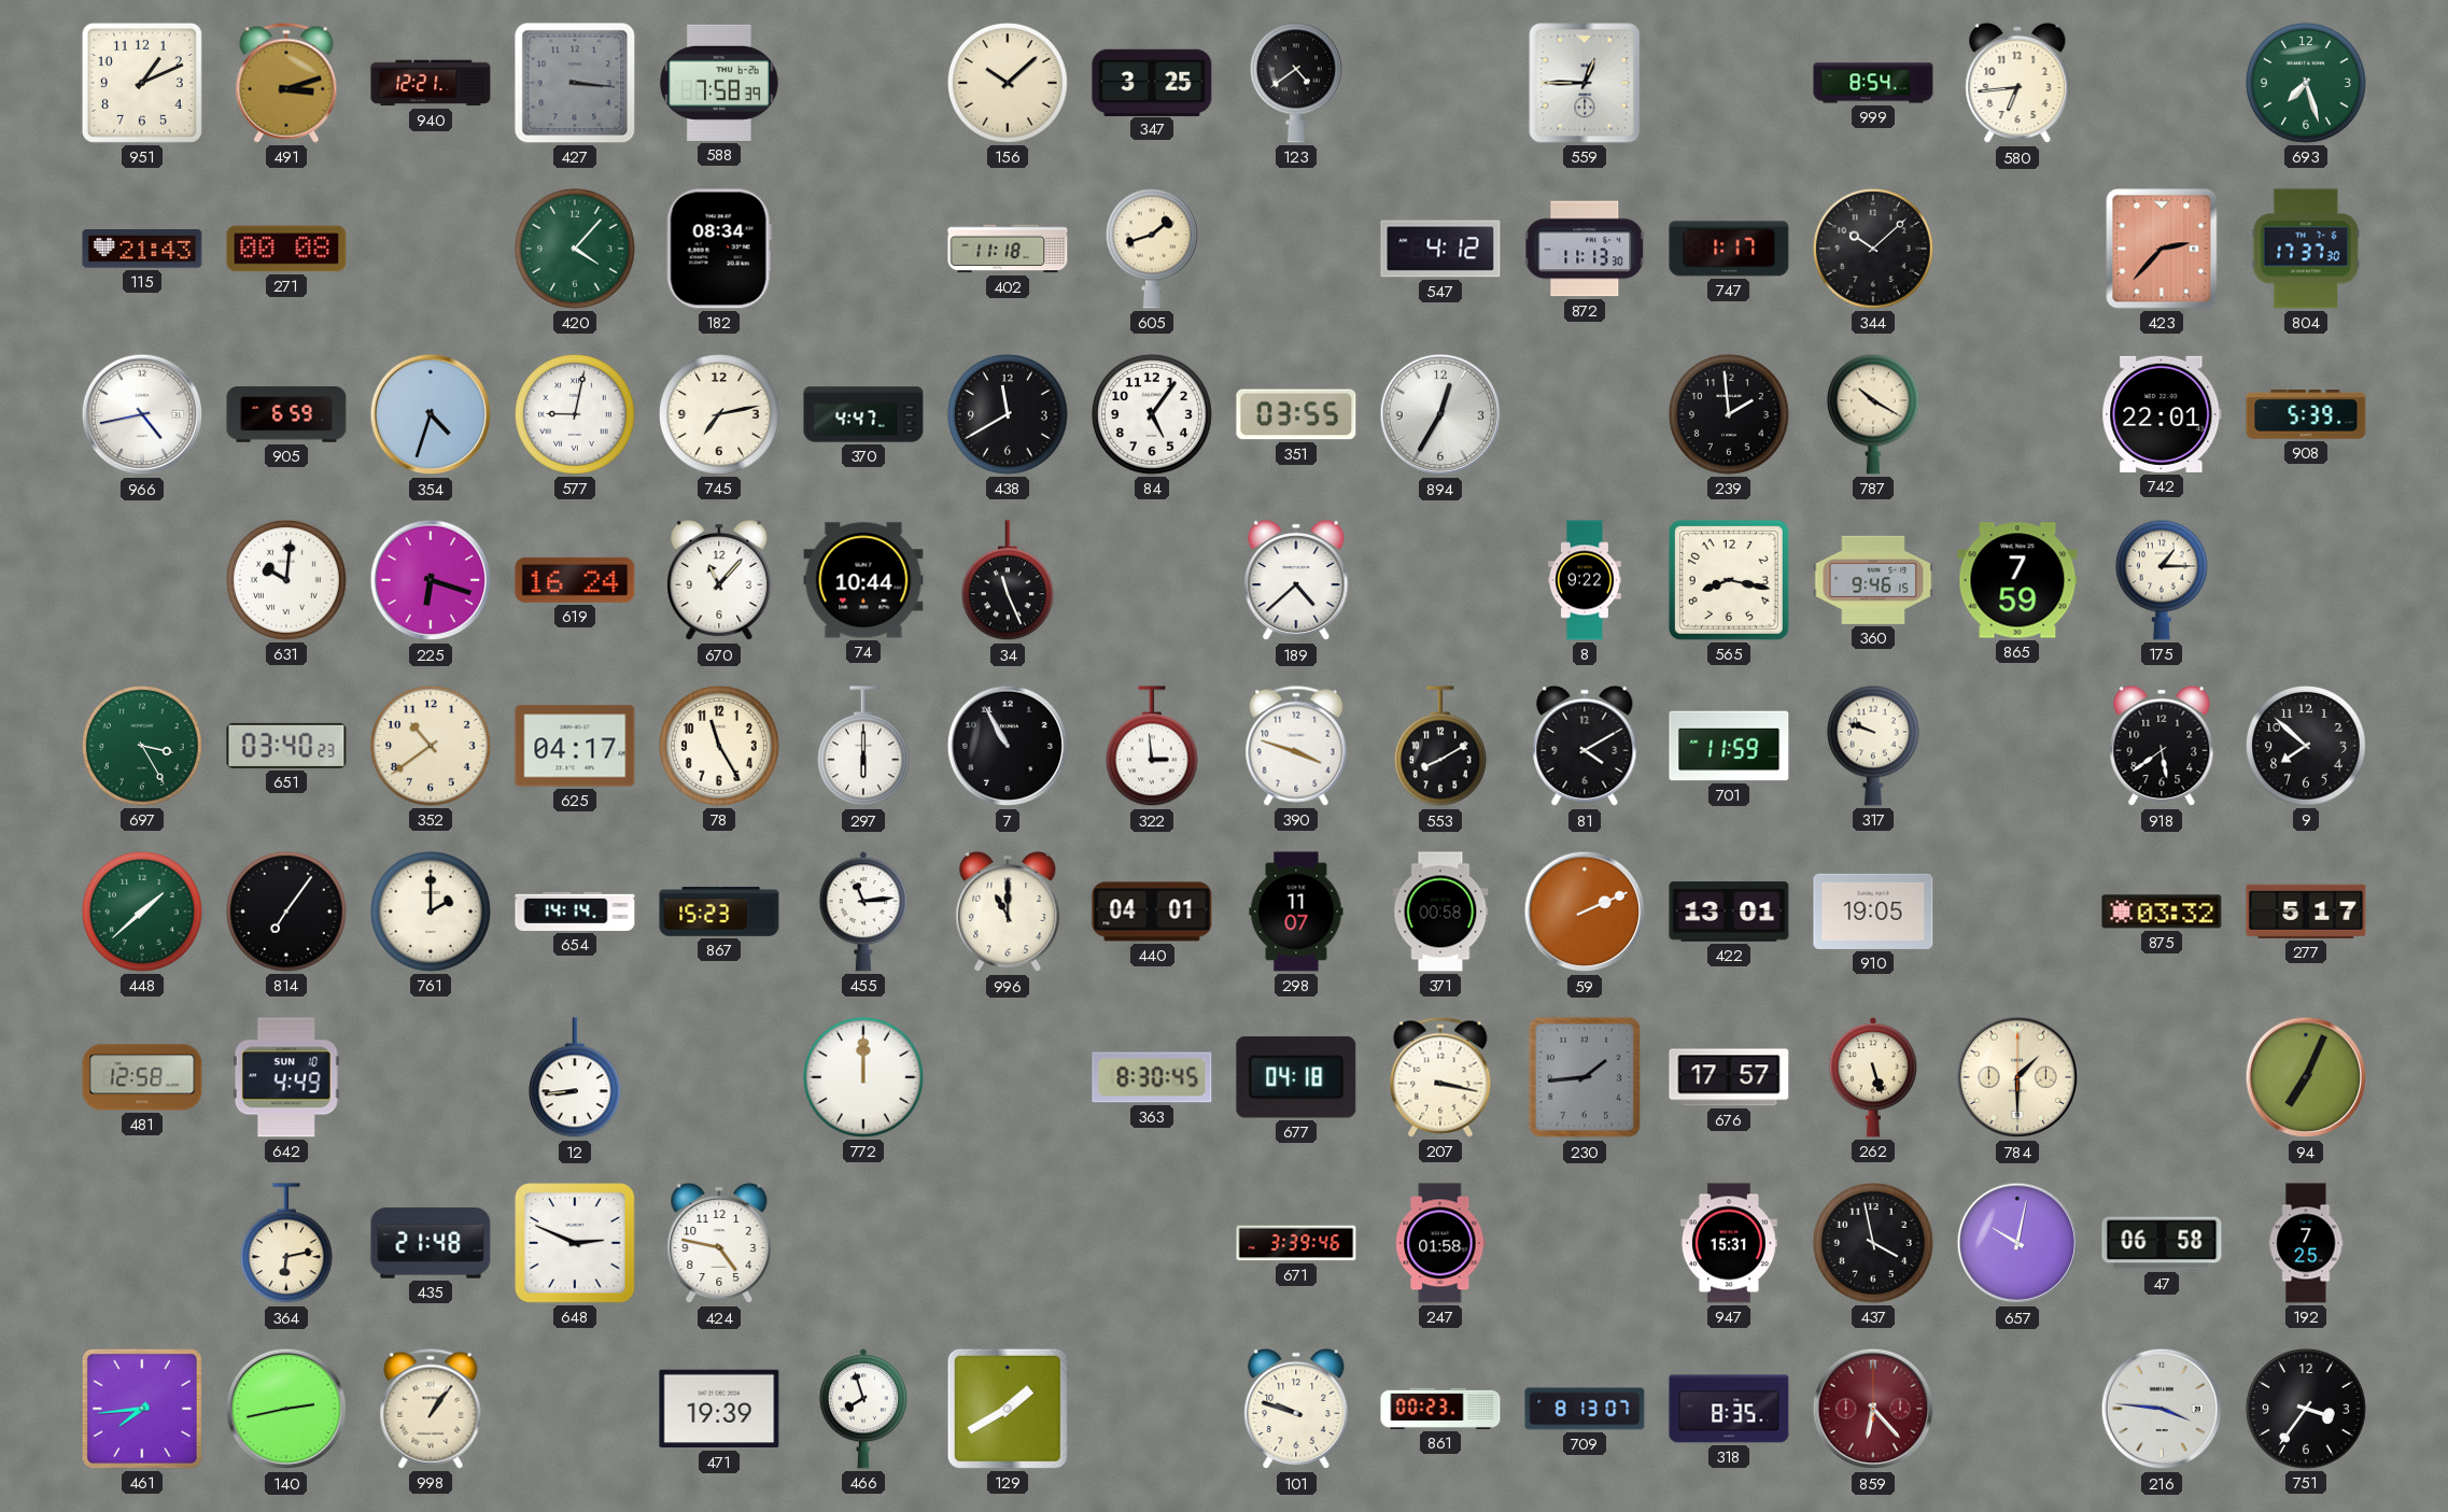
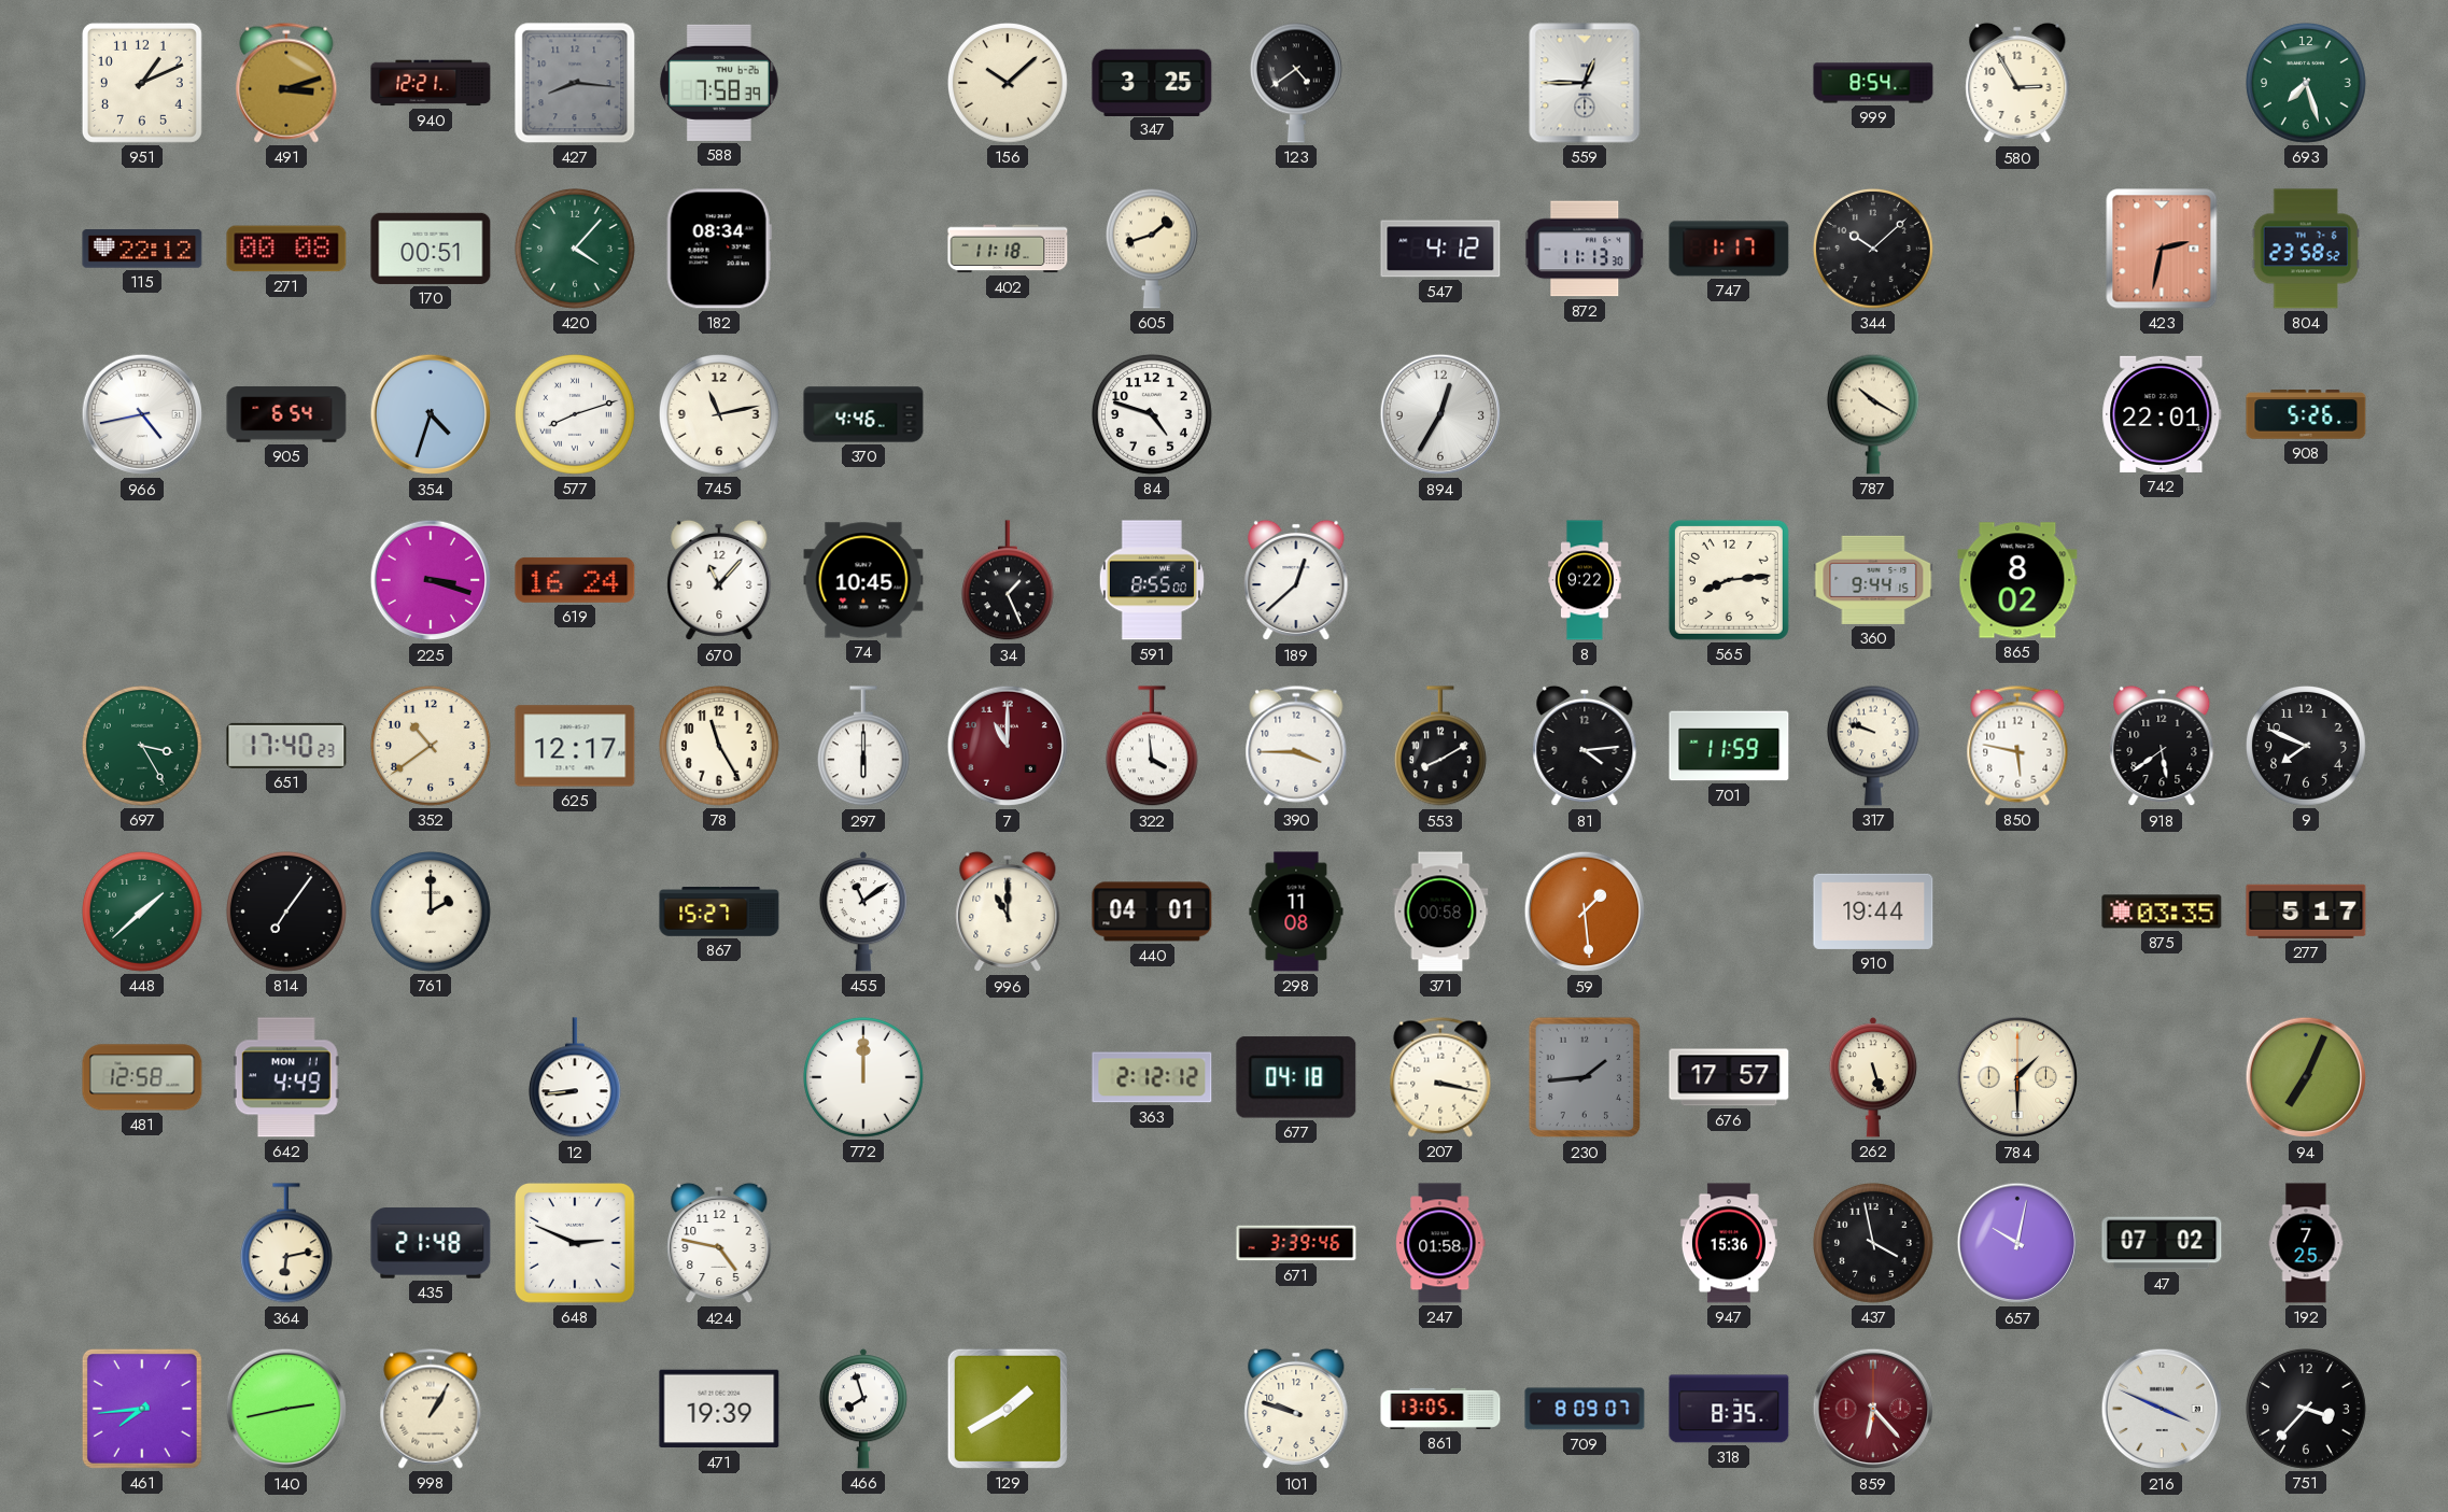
427: 3:16 -> 8:16
580: 6:44 -> 2:55
115: 21:43 -> 22:12
170: none -> 00:51
423: 2:37 -> 2:32
804: 17:37 -> 23:58
905: 6:59 -> 6:54
577: 9:02 -> 8:12
745: 7:13 -> 11:13
370: 4:47 -> 4:46
438: 11:40 -> none
84: 5:06 -> 4:48
351: 03:55 -> none
239: 1:59 -> none
908: 5:39 -> 5:26
631: 10:01 -> none
225: 6:18 -> 3:18
74: 10:44 -> 10:45
34: 11:26 -> 1:26
591: none -> 8:55
189: 4:38 -> 12:38
565: 8:17 -> 8:14
360: 9:46 -> 9:44
865: 7:59 -> 8:02
175: 1:15 -> none
651: 03:40 -> 17:40
625: 04:17 -> 12:17
7: 10:55 -> 11:00
7 dial: black -> burgundy
322: 2:59 -> 3:59
390: 3:48 -> 3:45
81: 4:10 -> 4:14
850: none -> 5:47
9: 7:52 -> 7:49
654: 14:14 -> none
867: 15:23 -> 15:27
455: 11:14 -> 11:09
298: 11:07 -> 11:08
59: 2:11 -> 1:29
422: 13:01 -> none
910: 19:05 -> 19:44
875: 03:32 -> 03:35
642 date: SUN 10 -> MON 11
363: 8:30 -> 2:12
947: 15:31 -> 15:36
47: 06:58 -> 07:02
998: 1:06 -> 1:05
861: 00:23 -> 13:05
709: 8:13 -> 8:09
216: 3:46 -> 3:49
751: 3:36 -> 3:37
